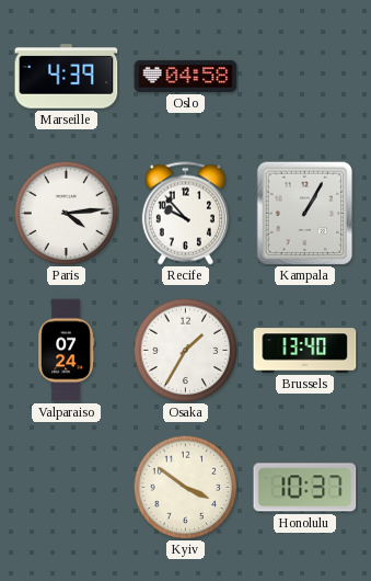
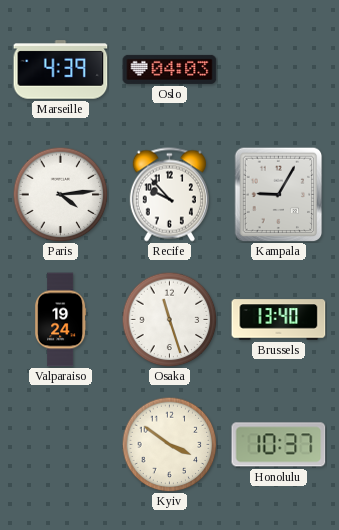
Oslo: 04:58 -> 04:03
Kampala: 1:05 -> 9:05
Valparaiso: 07:24 -> 19:24
Osaka: 1:35 -> 11:27
